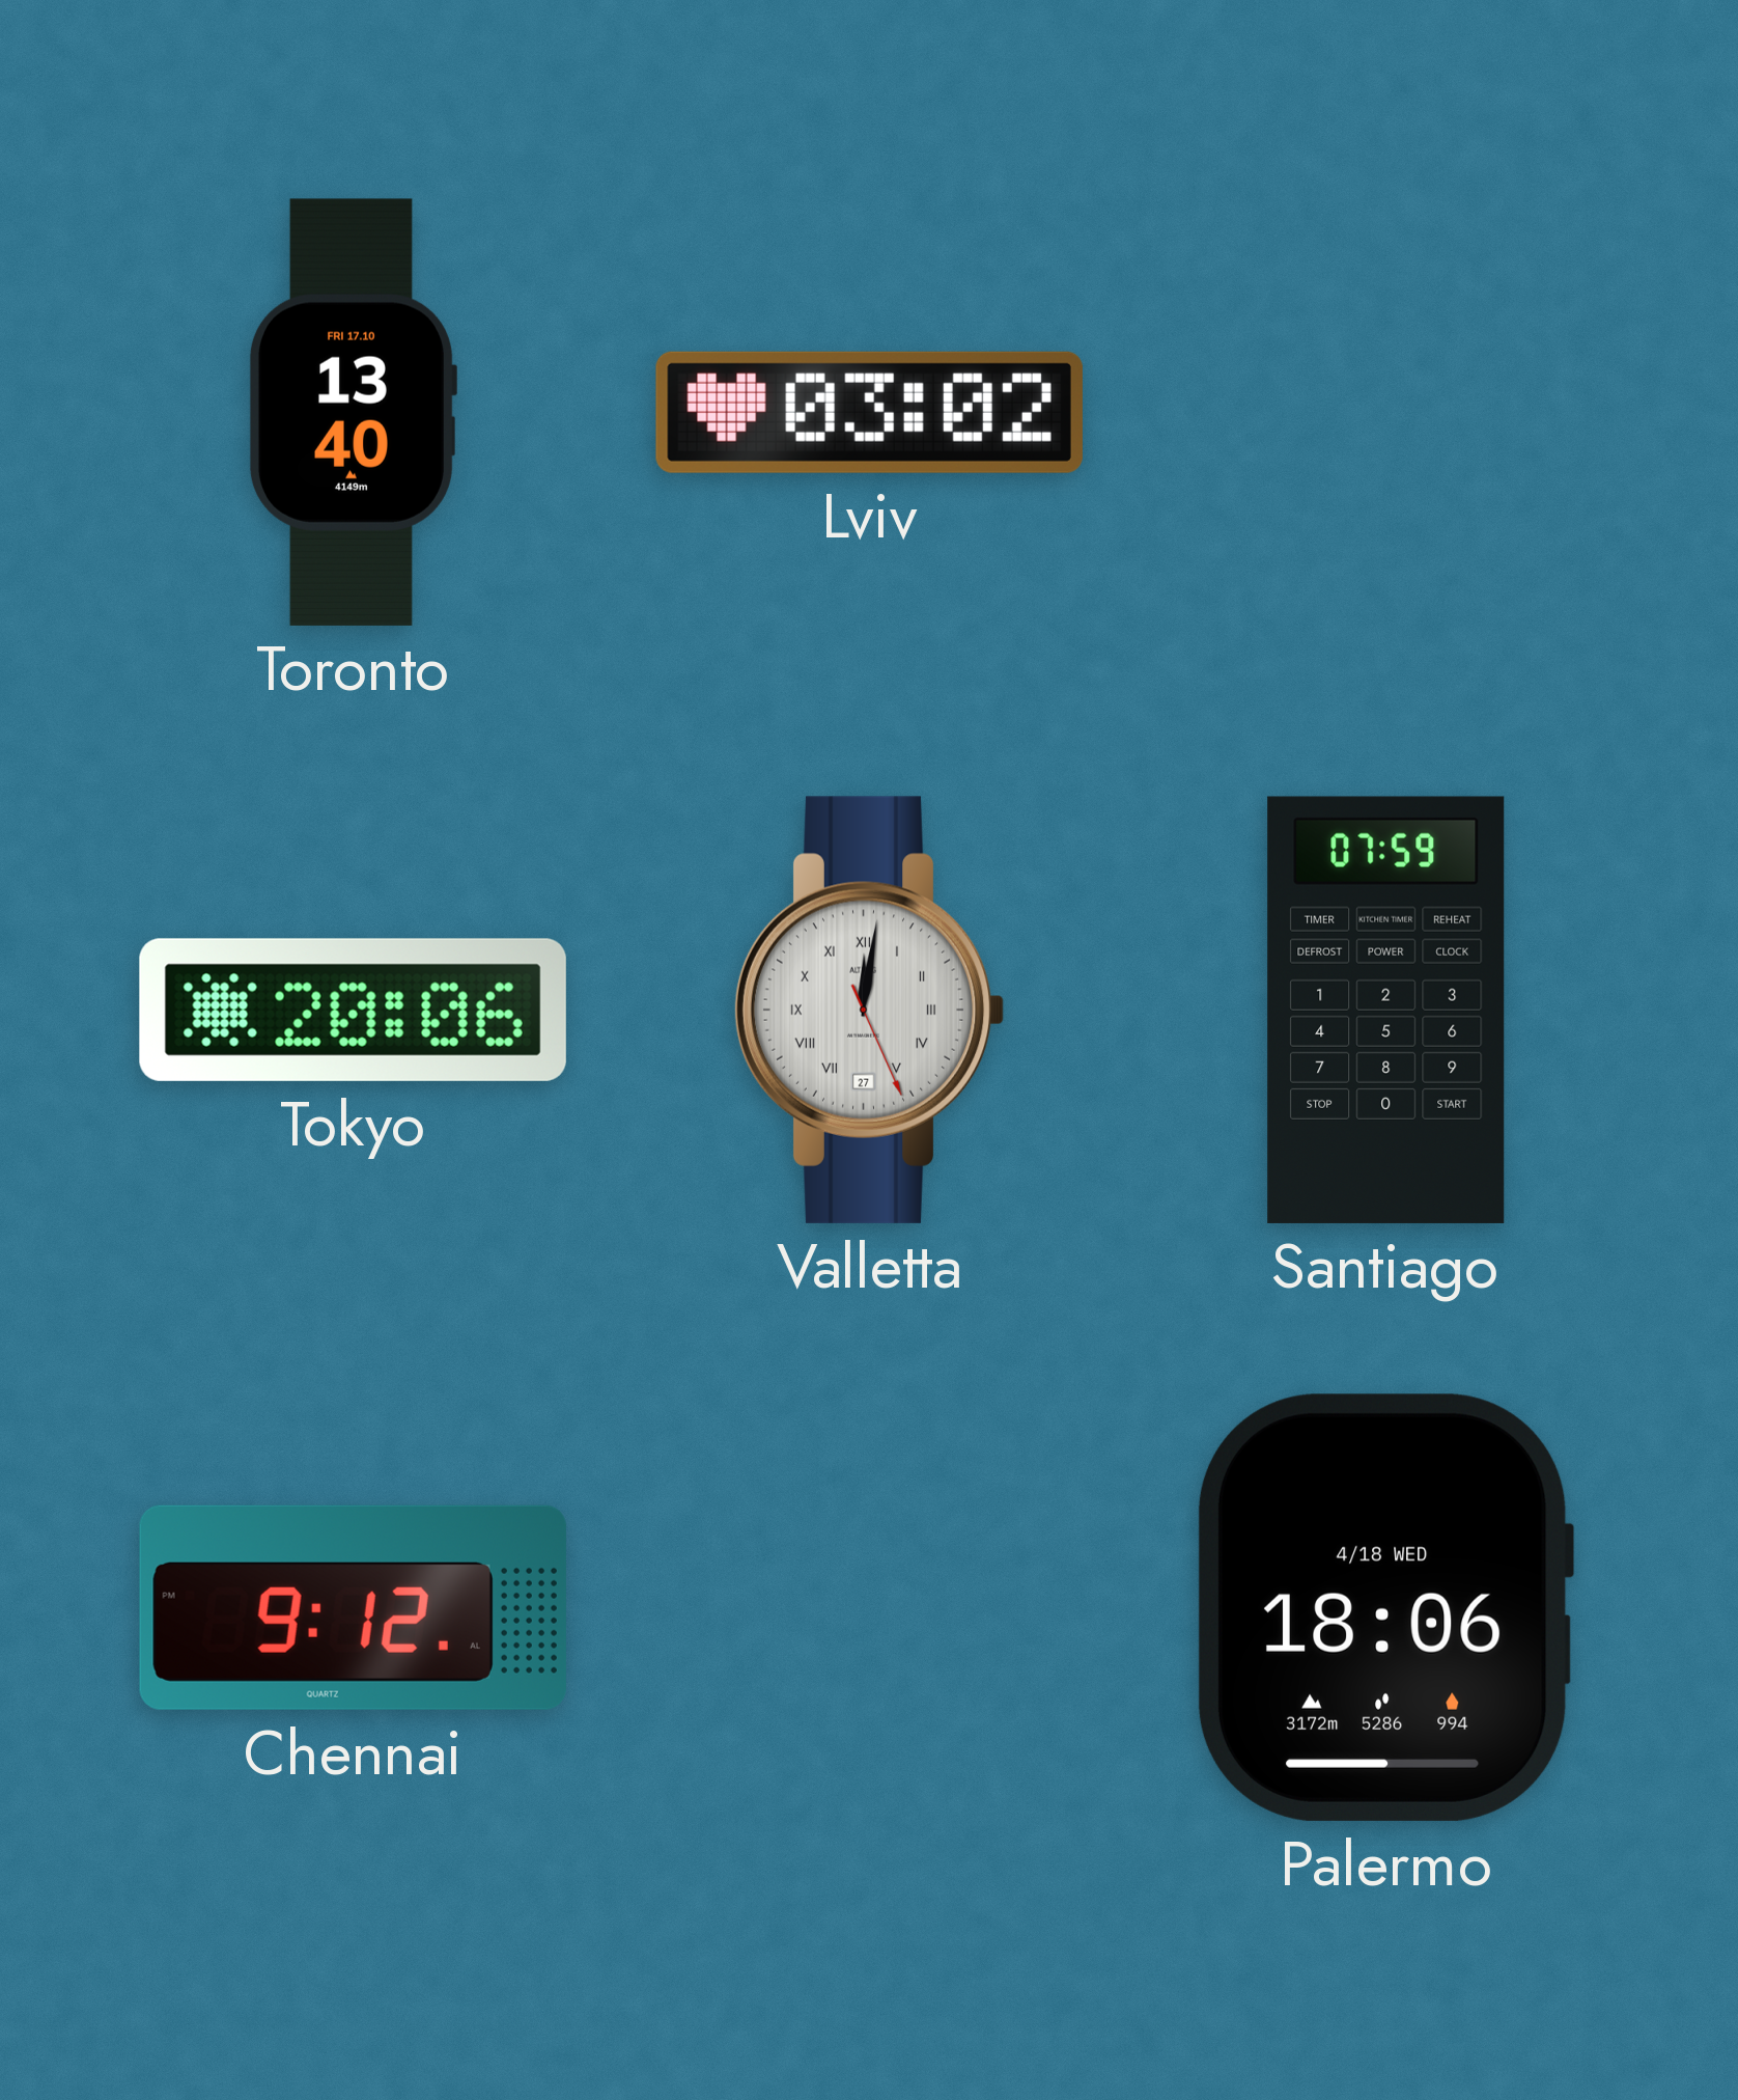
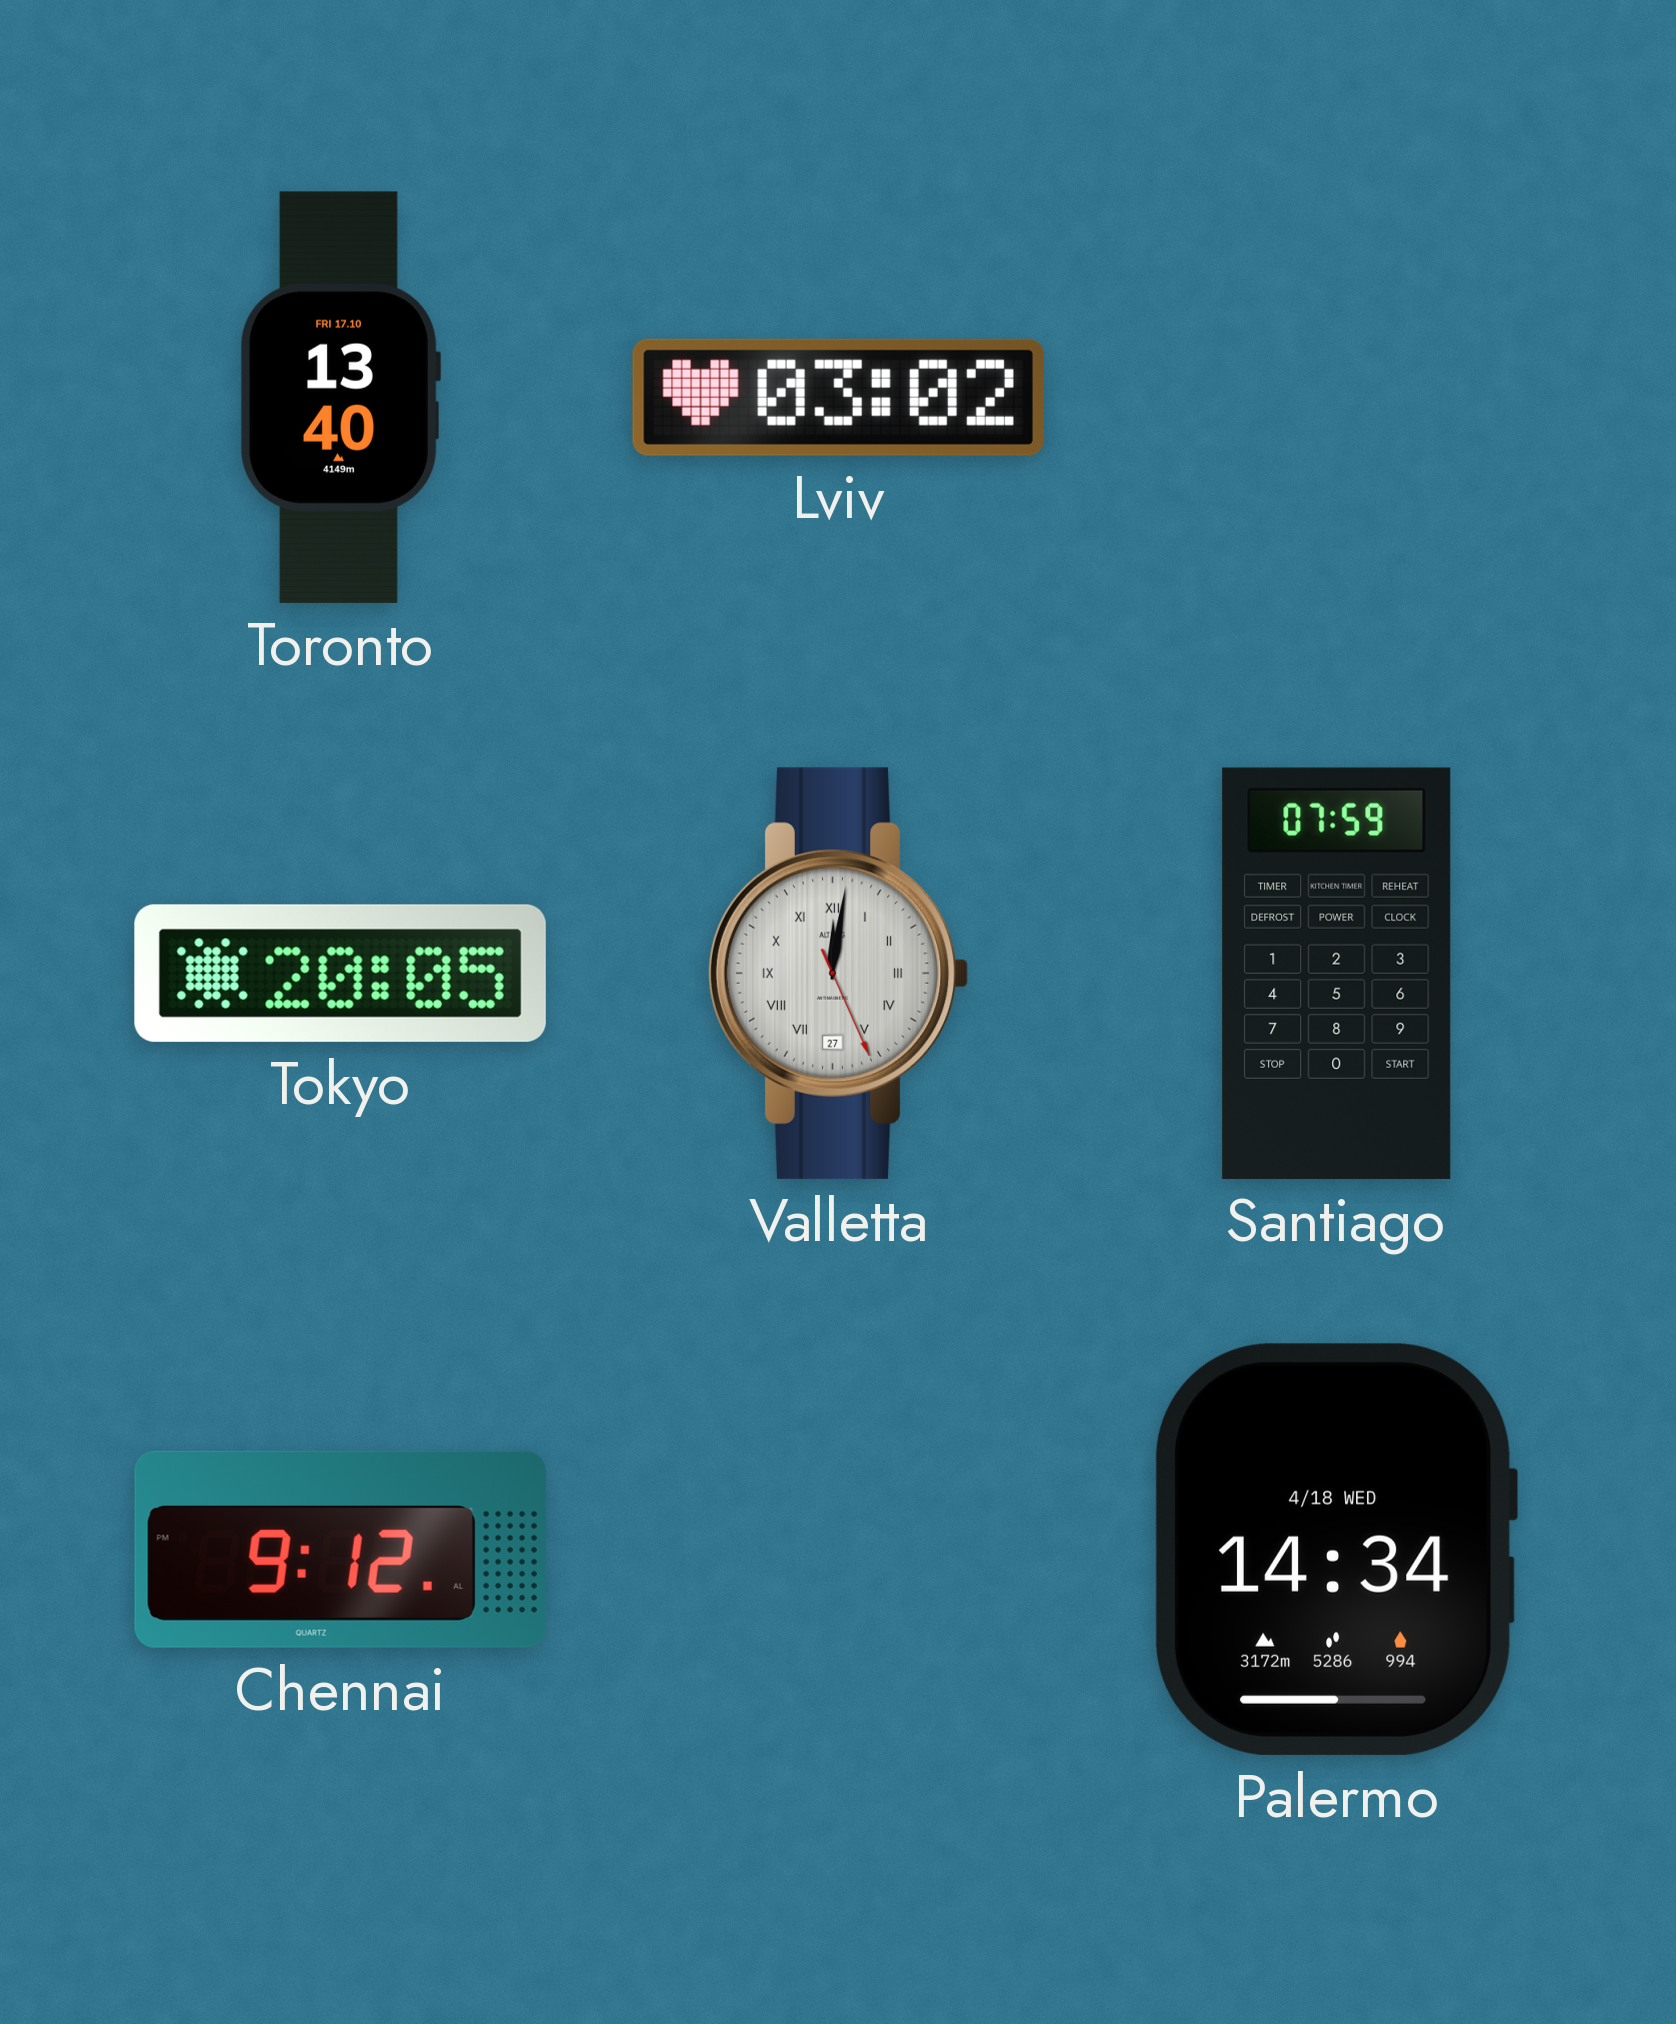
Tokyo: 20:06 -> 20:05
Palermo: 18:06 -> 14:34
